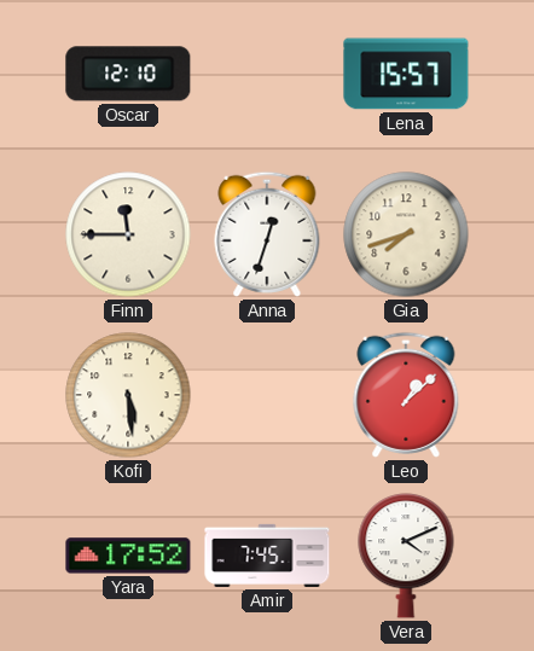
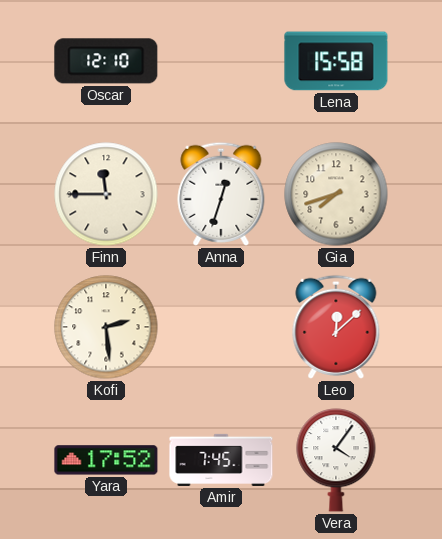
Lena: 15:57 -> 15:58
Kofi: 5:29 -> 2:29
Leo: 1:08 -> 12:08
Vera: 4:11 -> 4:06
